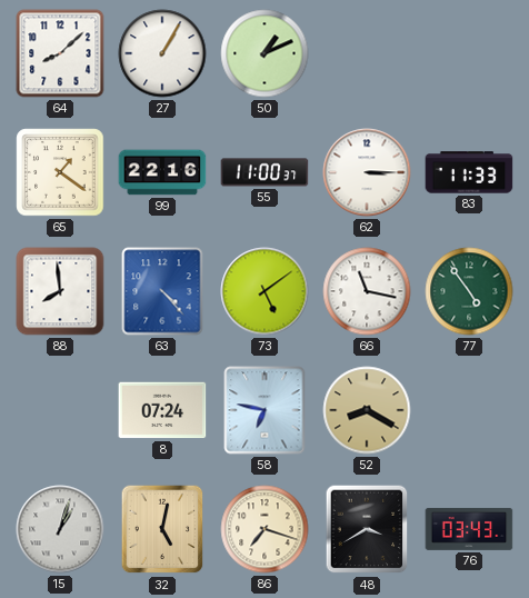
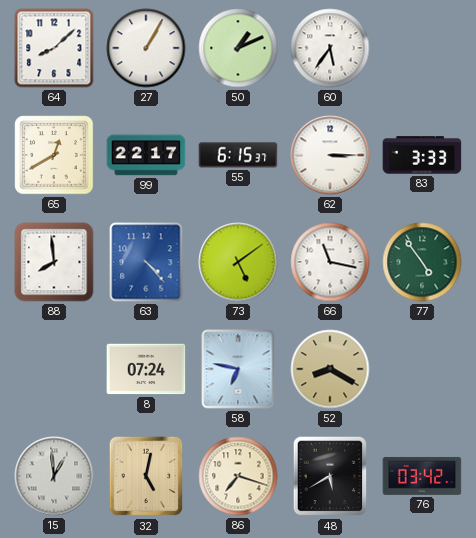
60: none -> 5:36
65: 1:21 -> 12:40
99: 22:16 -> 22:17
55: 11:00 -> 6:15
83: 11:33 -> 3:33
15: 1:03 -> 12:59
48: 3:40 -> 5:40
76: 03:43 -> 03:42
